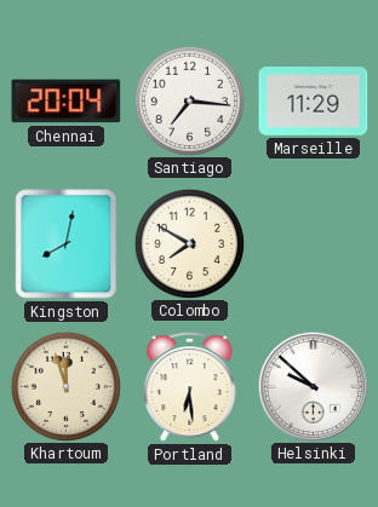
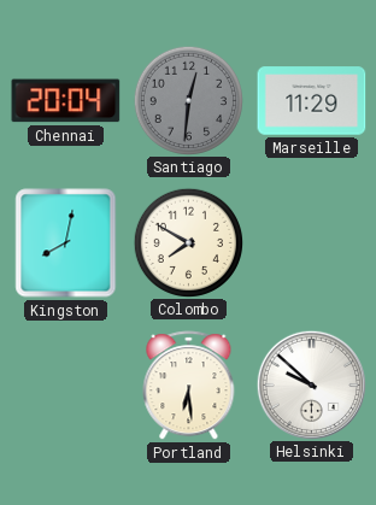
Santiago: 7:16 -> 12:31
Santiago dial: white -> grey
Khartoum: 11:57 -> none
